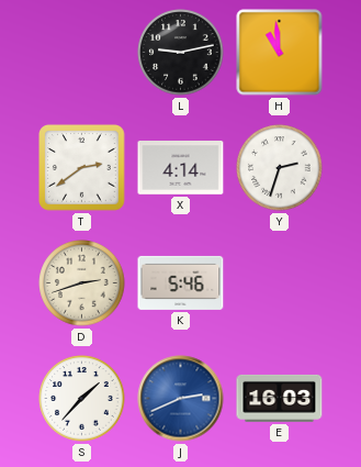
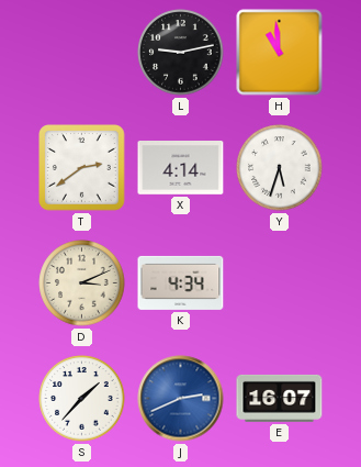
Y: 2:33 -> 5:33
D: 2:42 -> 3:11
K: 5:46 -> 4:34
E: 16:03 -> 16:07
